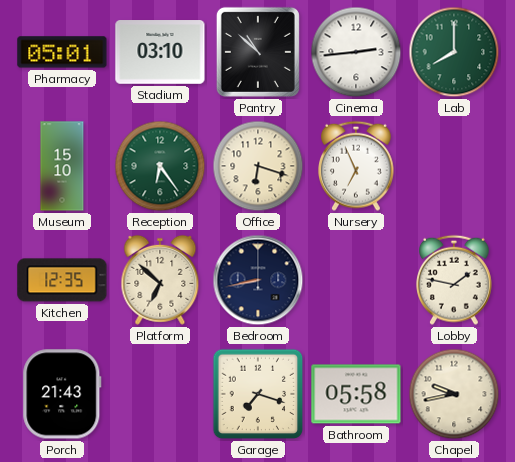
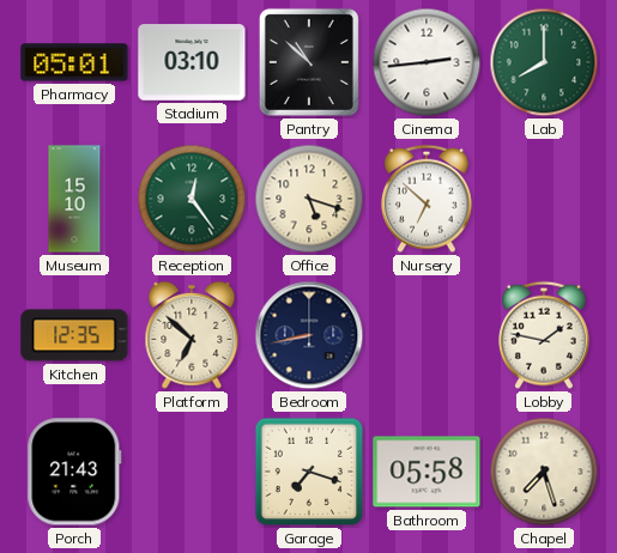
Reception: 6:24 -> 12:24
Office: 6:18 -> 5:18
Nursery: 6:56 -> 6:52
Chapel: 9:43 -> 7:27
